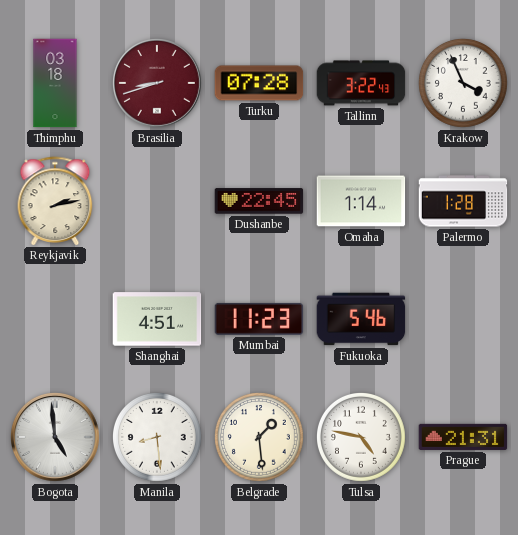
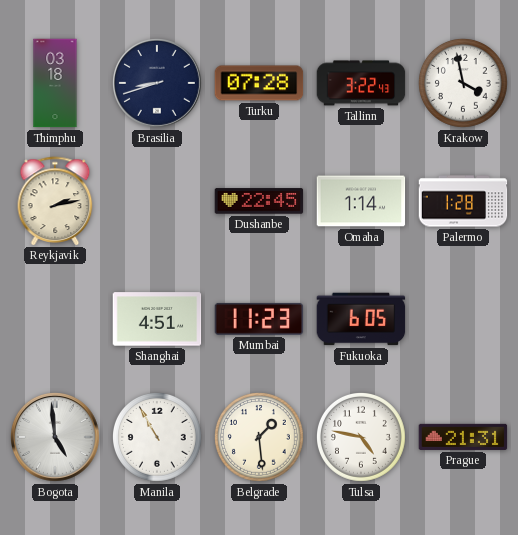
Brasilia dial: burgundy -> navy
Krakow: 3:56 -> 3:58
Fukuoka: 5:46 -> 6:05
Manila: 8:29 -> 10:55
